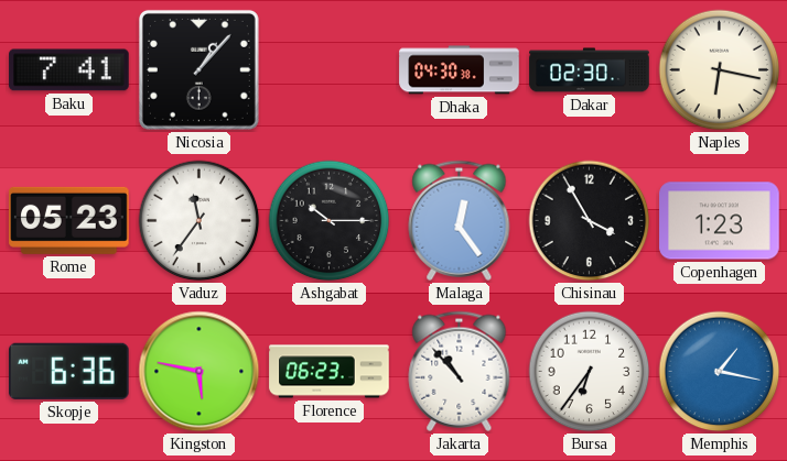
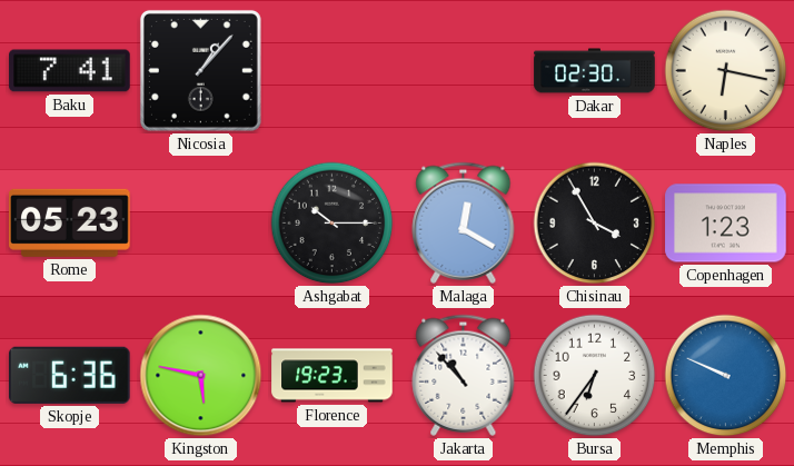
Dhaka: 04:30 -> none
Vaduz: 11:36 -> none
Malaga: 12:24 -> 12:20
Florence: 06:23 -> 19:23
Memphis: 1:17 -> 9:49
